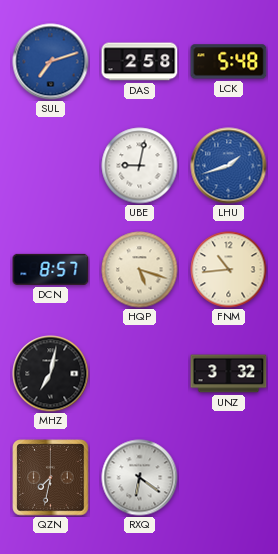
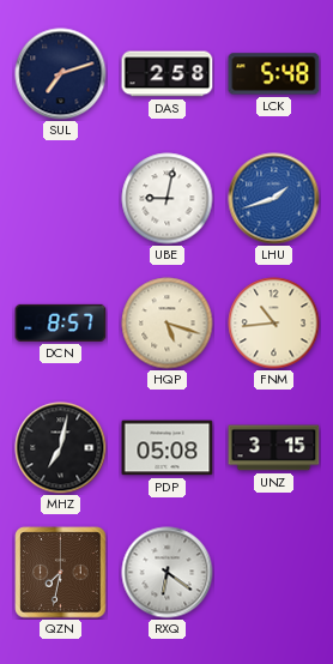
SUL dial: blue -> navy
PDP: none -> 05:08
UNZ: 3:32 -> 3:15
